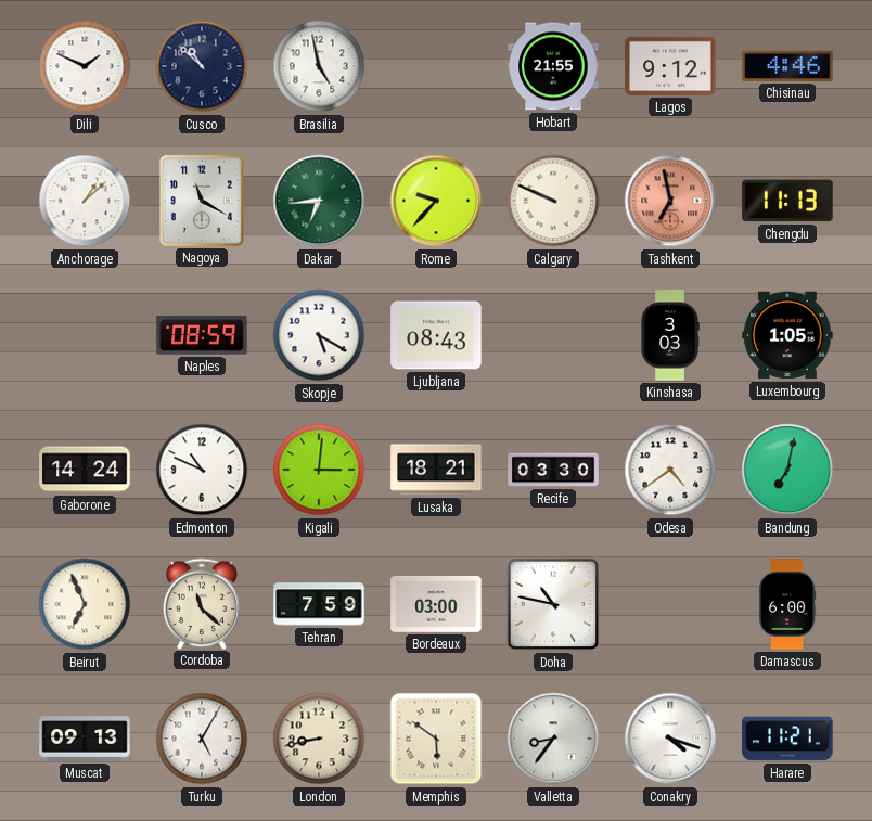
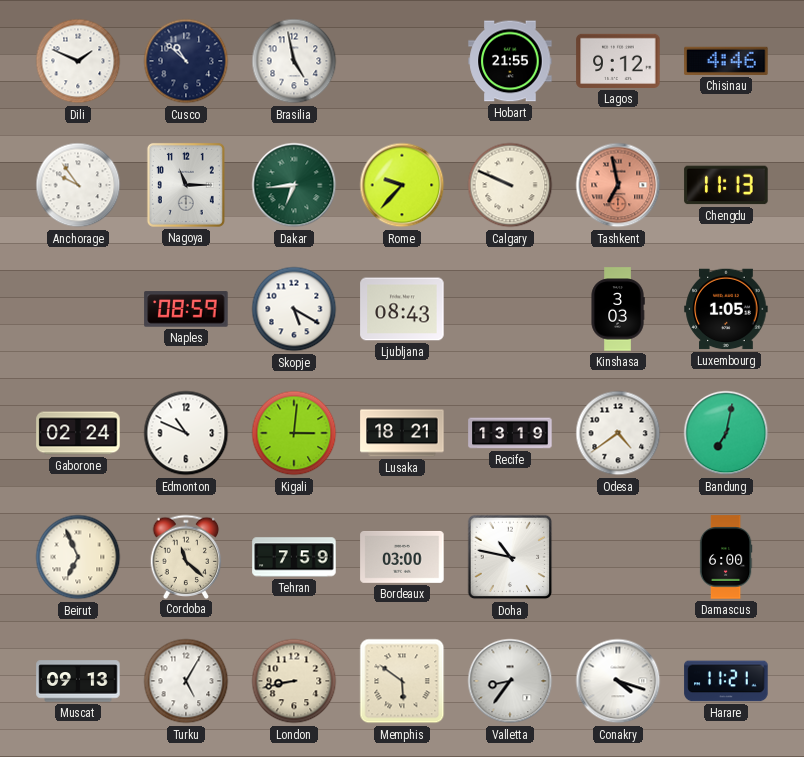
Anchorage: 1:08 -> 9:54
Nagoya: 11:20 -> 11:15
Gaborone: 14:24 -> 02:24
Recife: 03:30 -> 13:19
